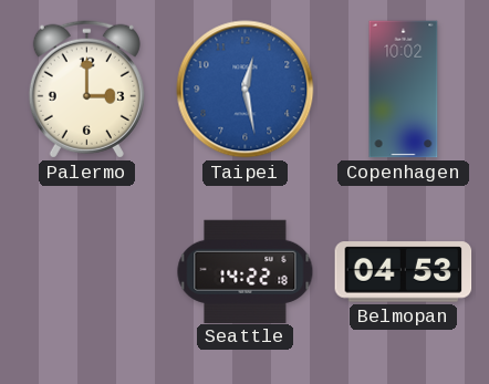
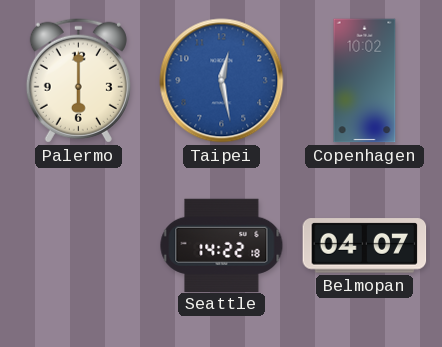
Palermo: 3:00 -> 6:00
Belmopan: 04:53 -> 04:07
